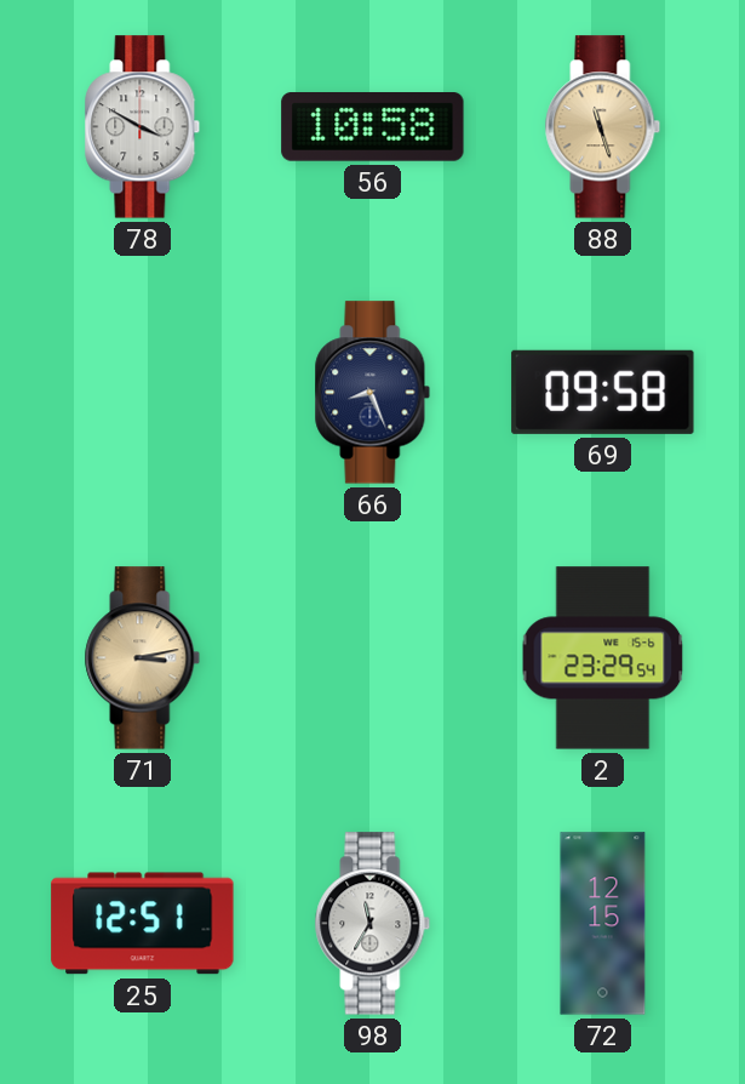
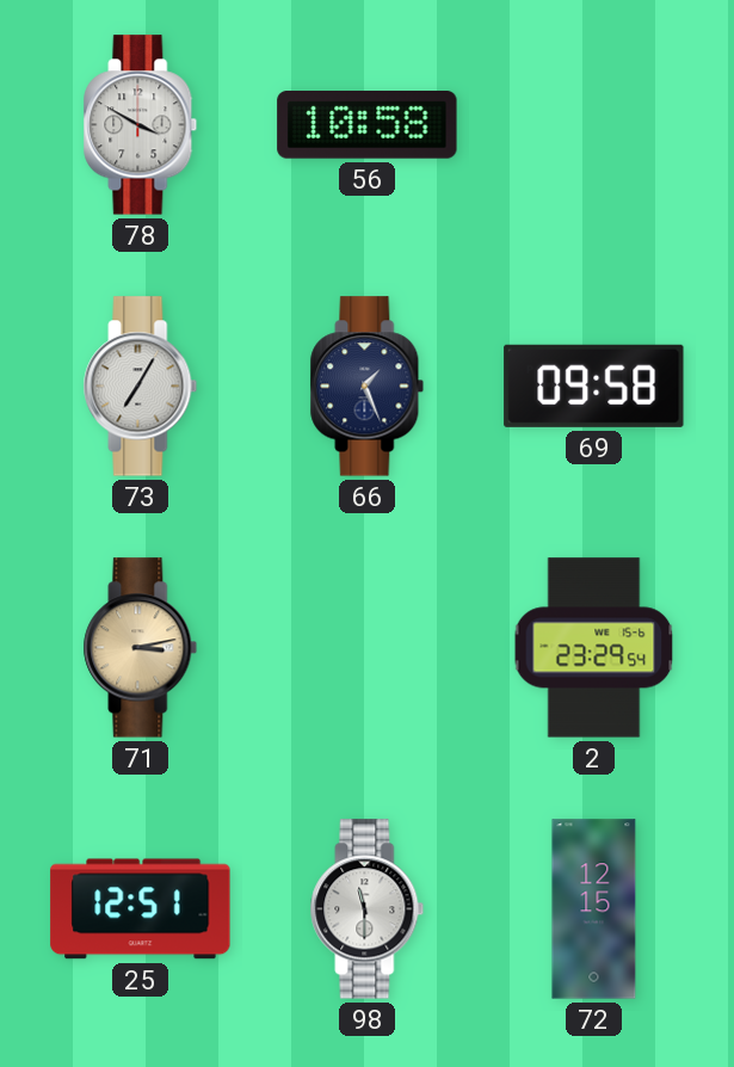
88: 11:27 -> none
73: none -> 7:05
66: 8:26 -> 1:26
98: 11:35 -> 11:30
